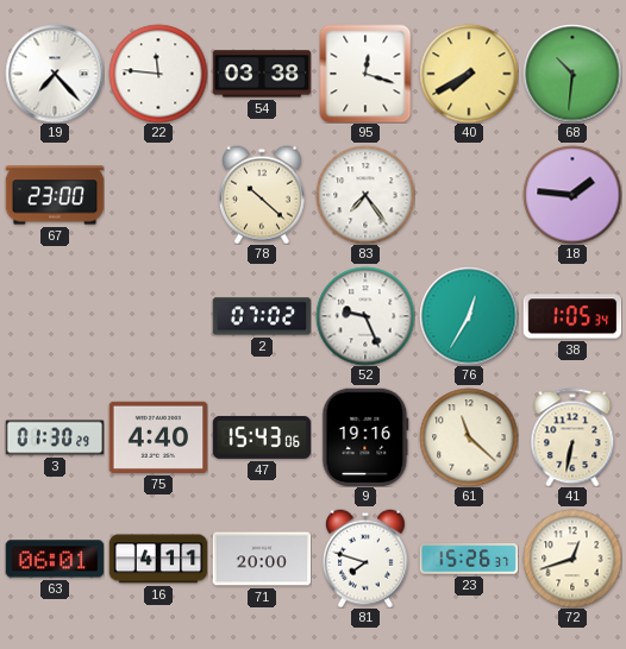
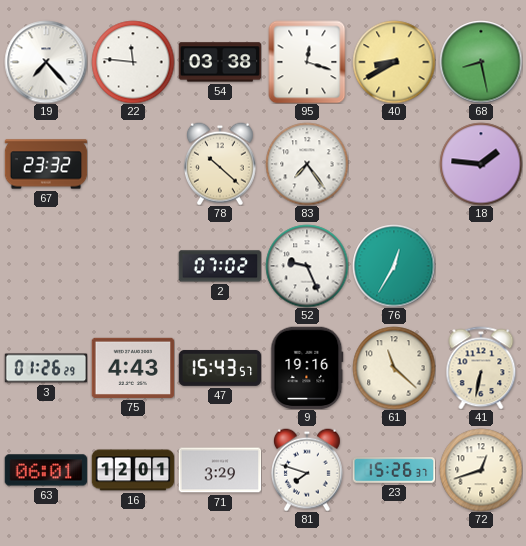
40: 7:40 -> 8:40
68: 10:31 -> 8:28
67: 23:00 -> 23:32
38: 1:05 -> none
3: 01:30 -> 01:26
75: 4:40 -> 4:43
47: 15:43:06 -> 15:43:57
16: 4:11 -> 12:01
71: 20:00 -> 3:29
